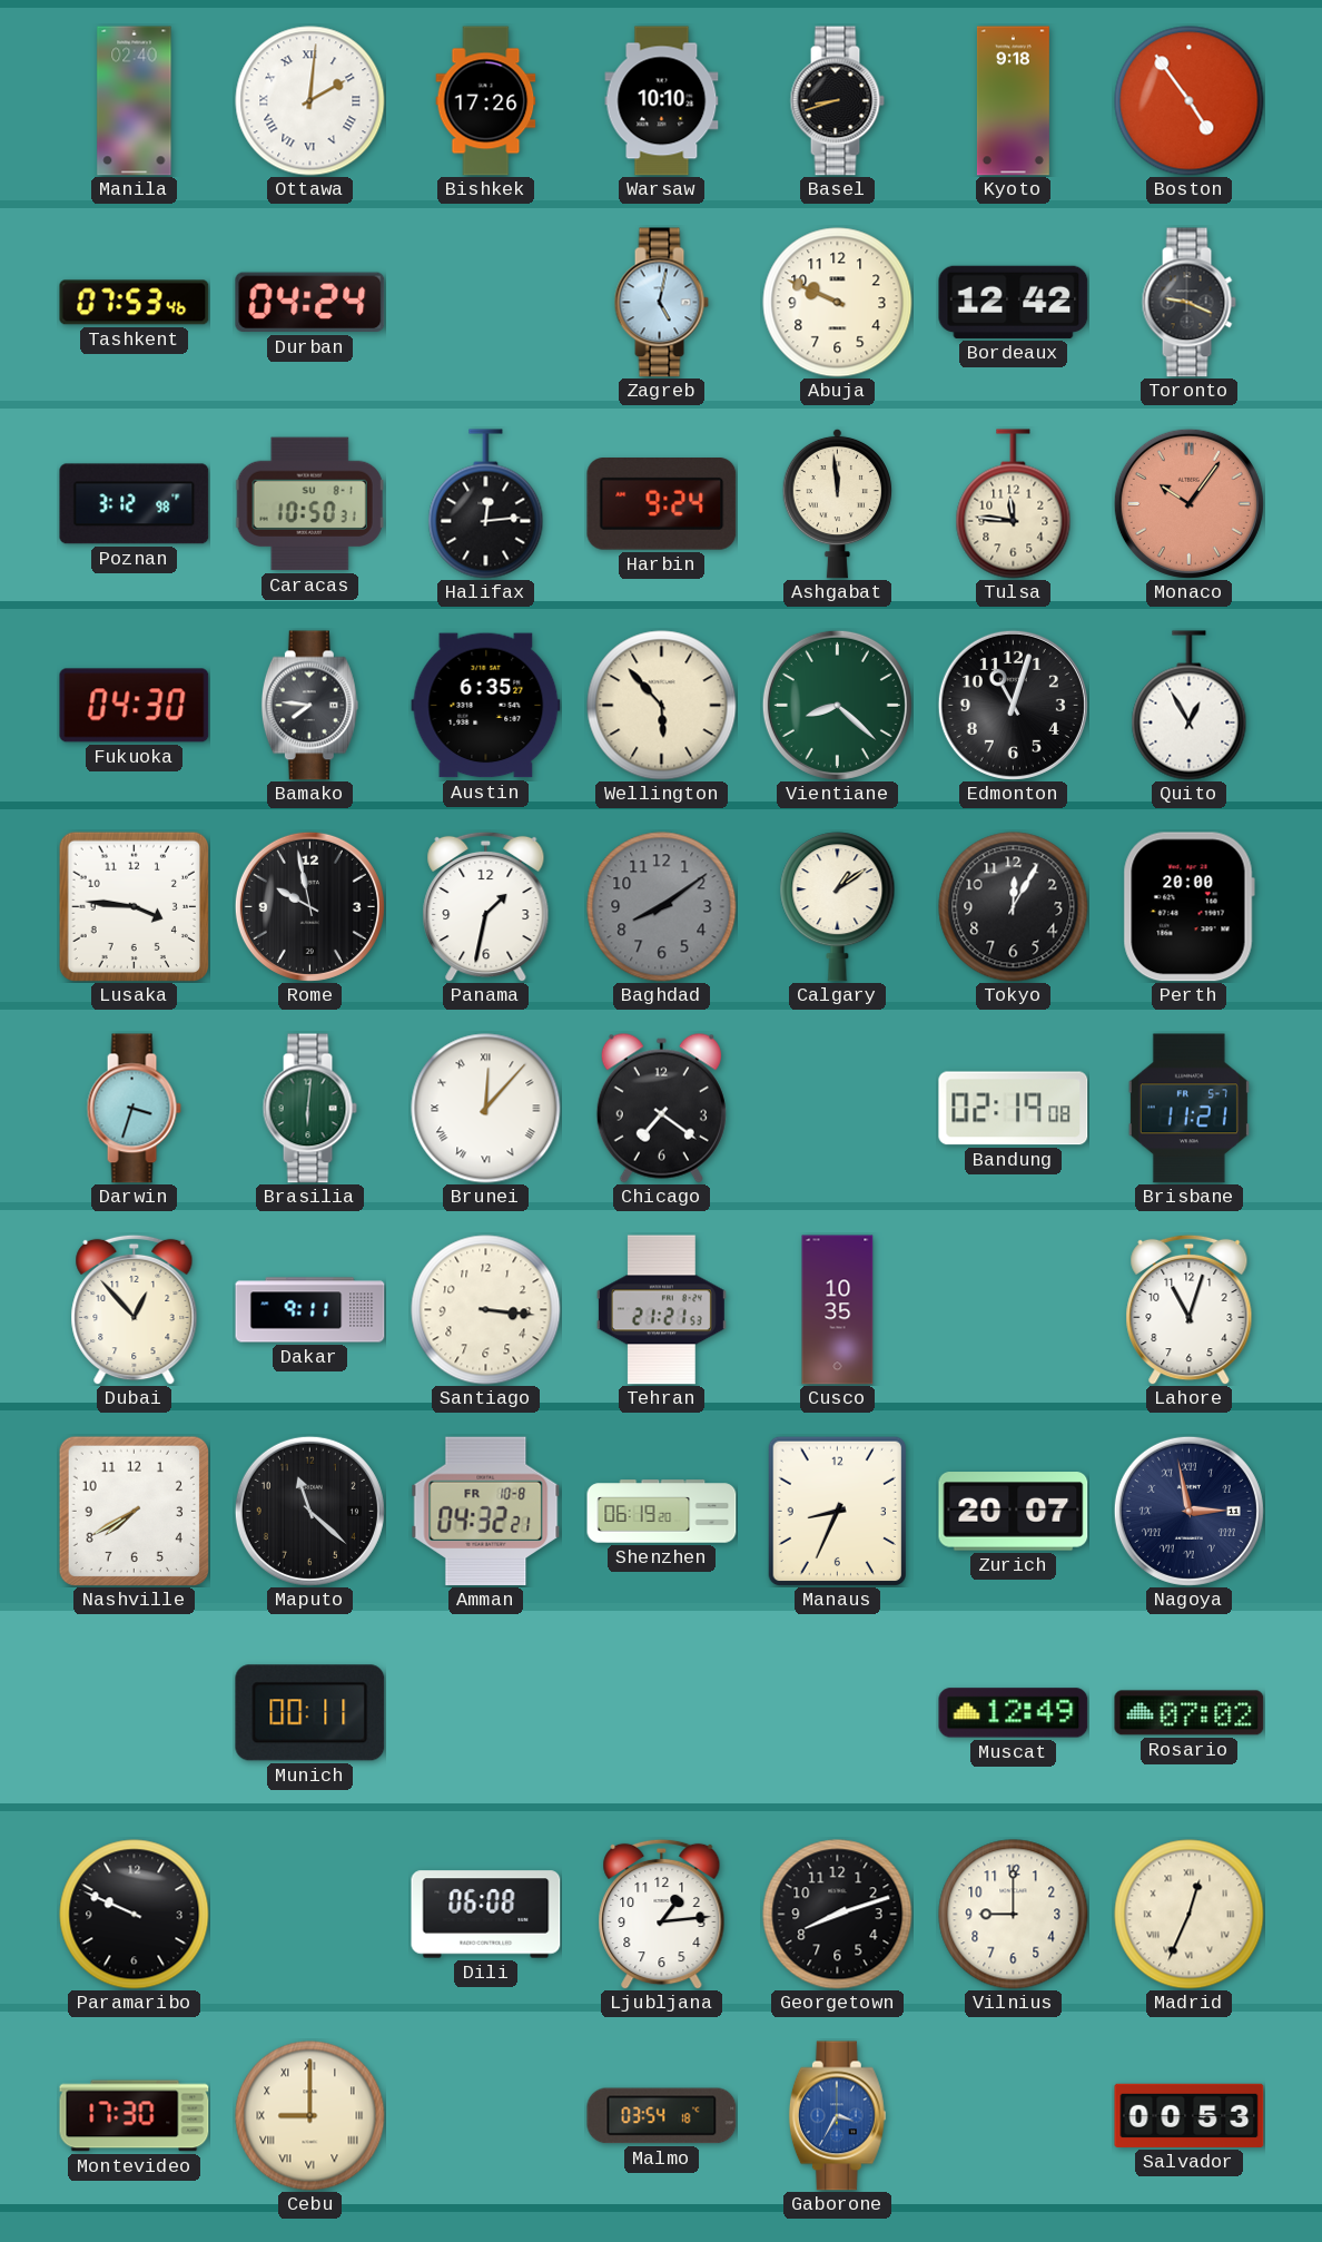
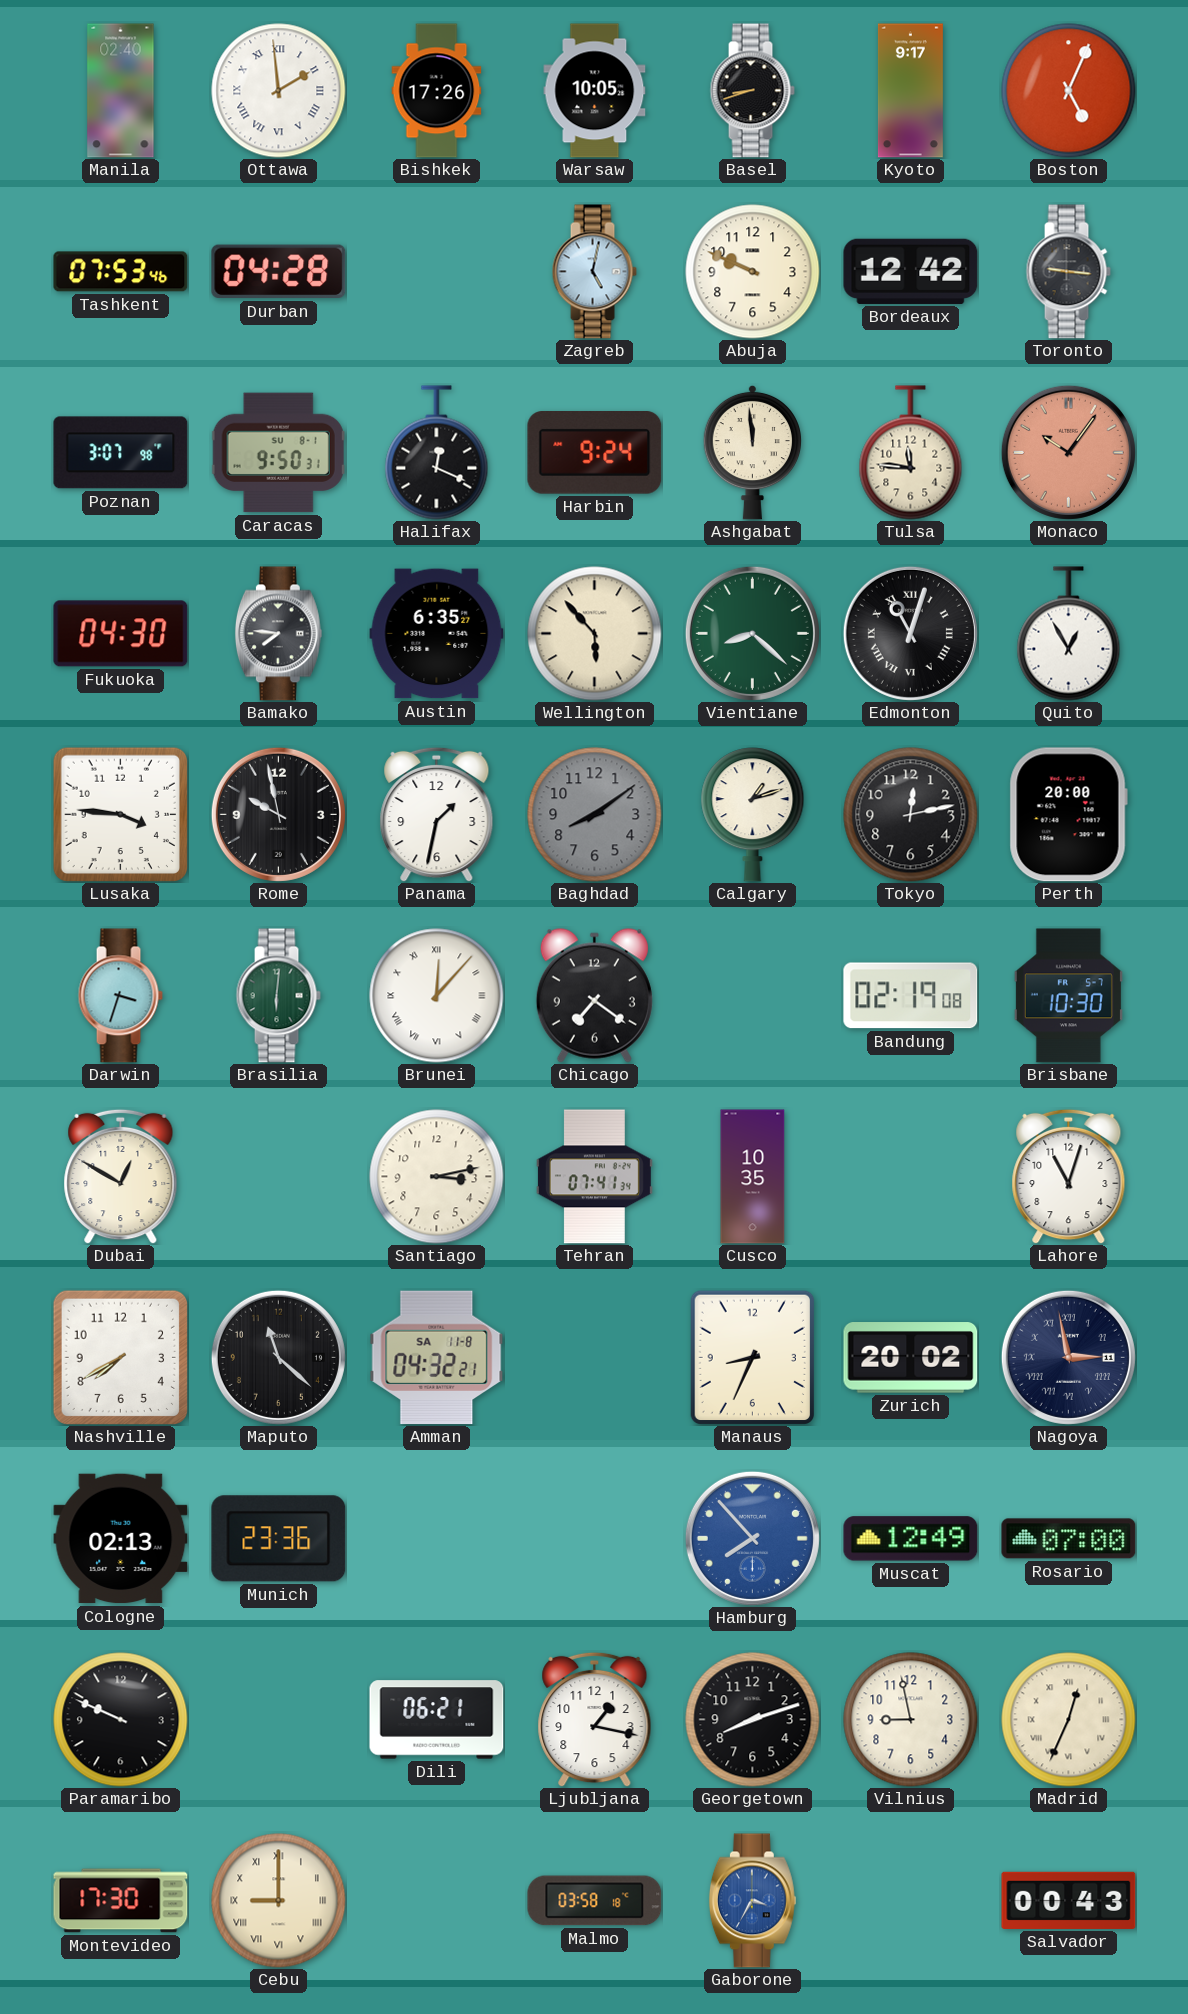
Ottawa: 2:01 -> 1:59
Warsaw: 10:10 -> 10:05
Kyoto: 9:18 -> 9:17
Boston: 4:54 -> 5:04
Durban: 04:24 -> 04:28
Toronto: 9:19 -> 9:16
Poznan: 3:12 -> 3:07
Caracas: 10:50 -> 9:50
Halifax: 12:14 -> 12:19
Edmonton numerals: Arabic -> Roman
Calgary: 1:09 -> 1:12
Tokyo: 12:05 -> 12:13
Brisbane: 11:21 -> 10:30
Dubai: 12:53 -> 12:50
Dakar: 9:11 -> none
Santiago: 3:16 -> 3:13
Tehran: 21:21 -> 07:41
Amman date: FR 10-8 -> SA 11-8
Shenzhen: 06:19 -> none
Zurich: 20:07 -> 20:02
Cologne: none -> 02:13
Munich: 00:11 -> 23:36
Hamburg: none -> 7:53
Rosario: 07:02 -> 07:00
Dili: 06:08 -> 06:21
Ljubljana: 1:14 -> 1:17
Vilnius: 9:00 -> 8:58
Malmo: 03:54 -> 03:58
Salvador: 00:53 -> 00:43
